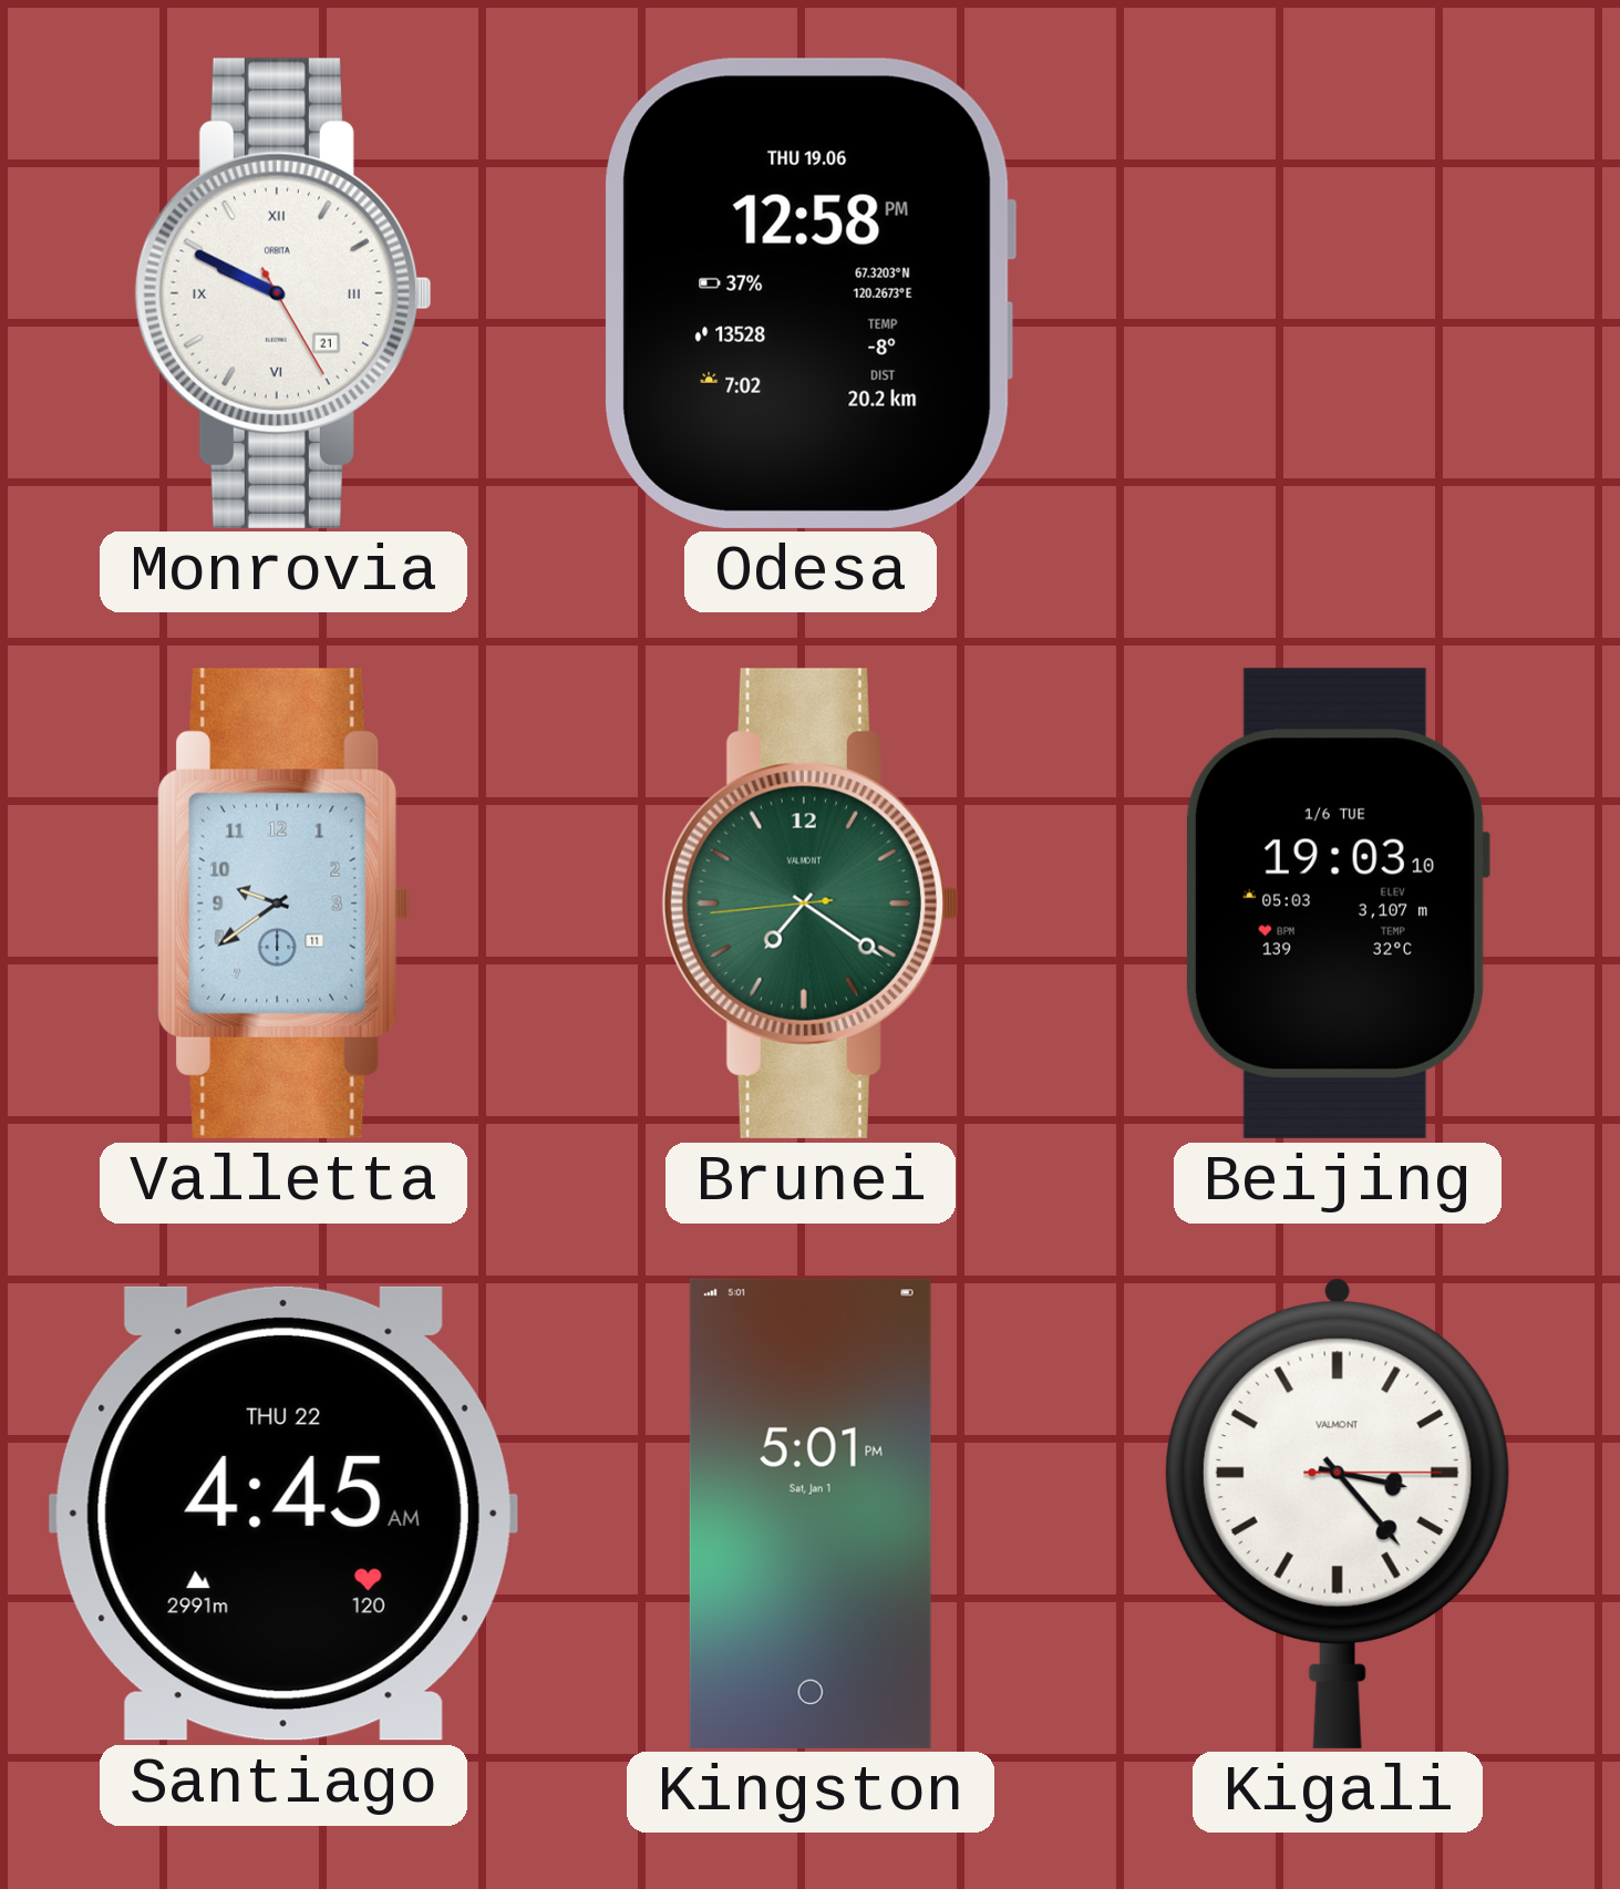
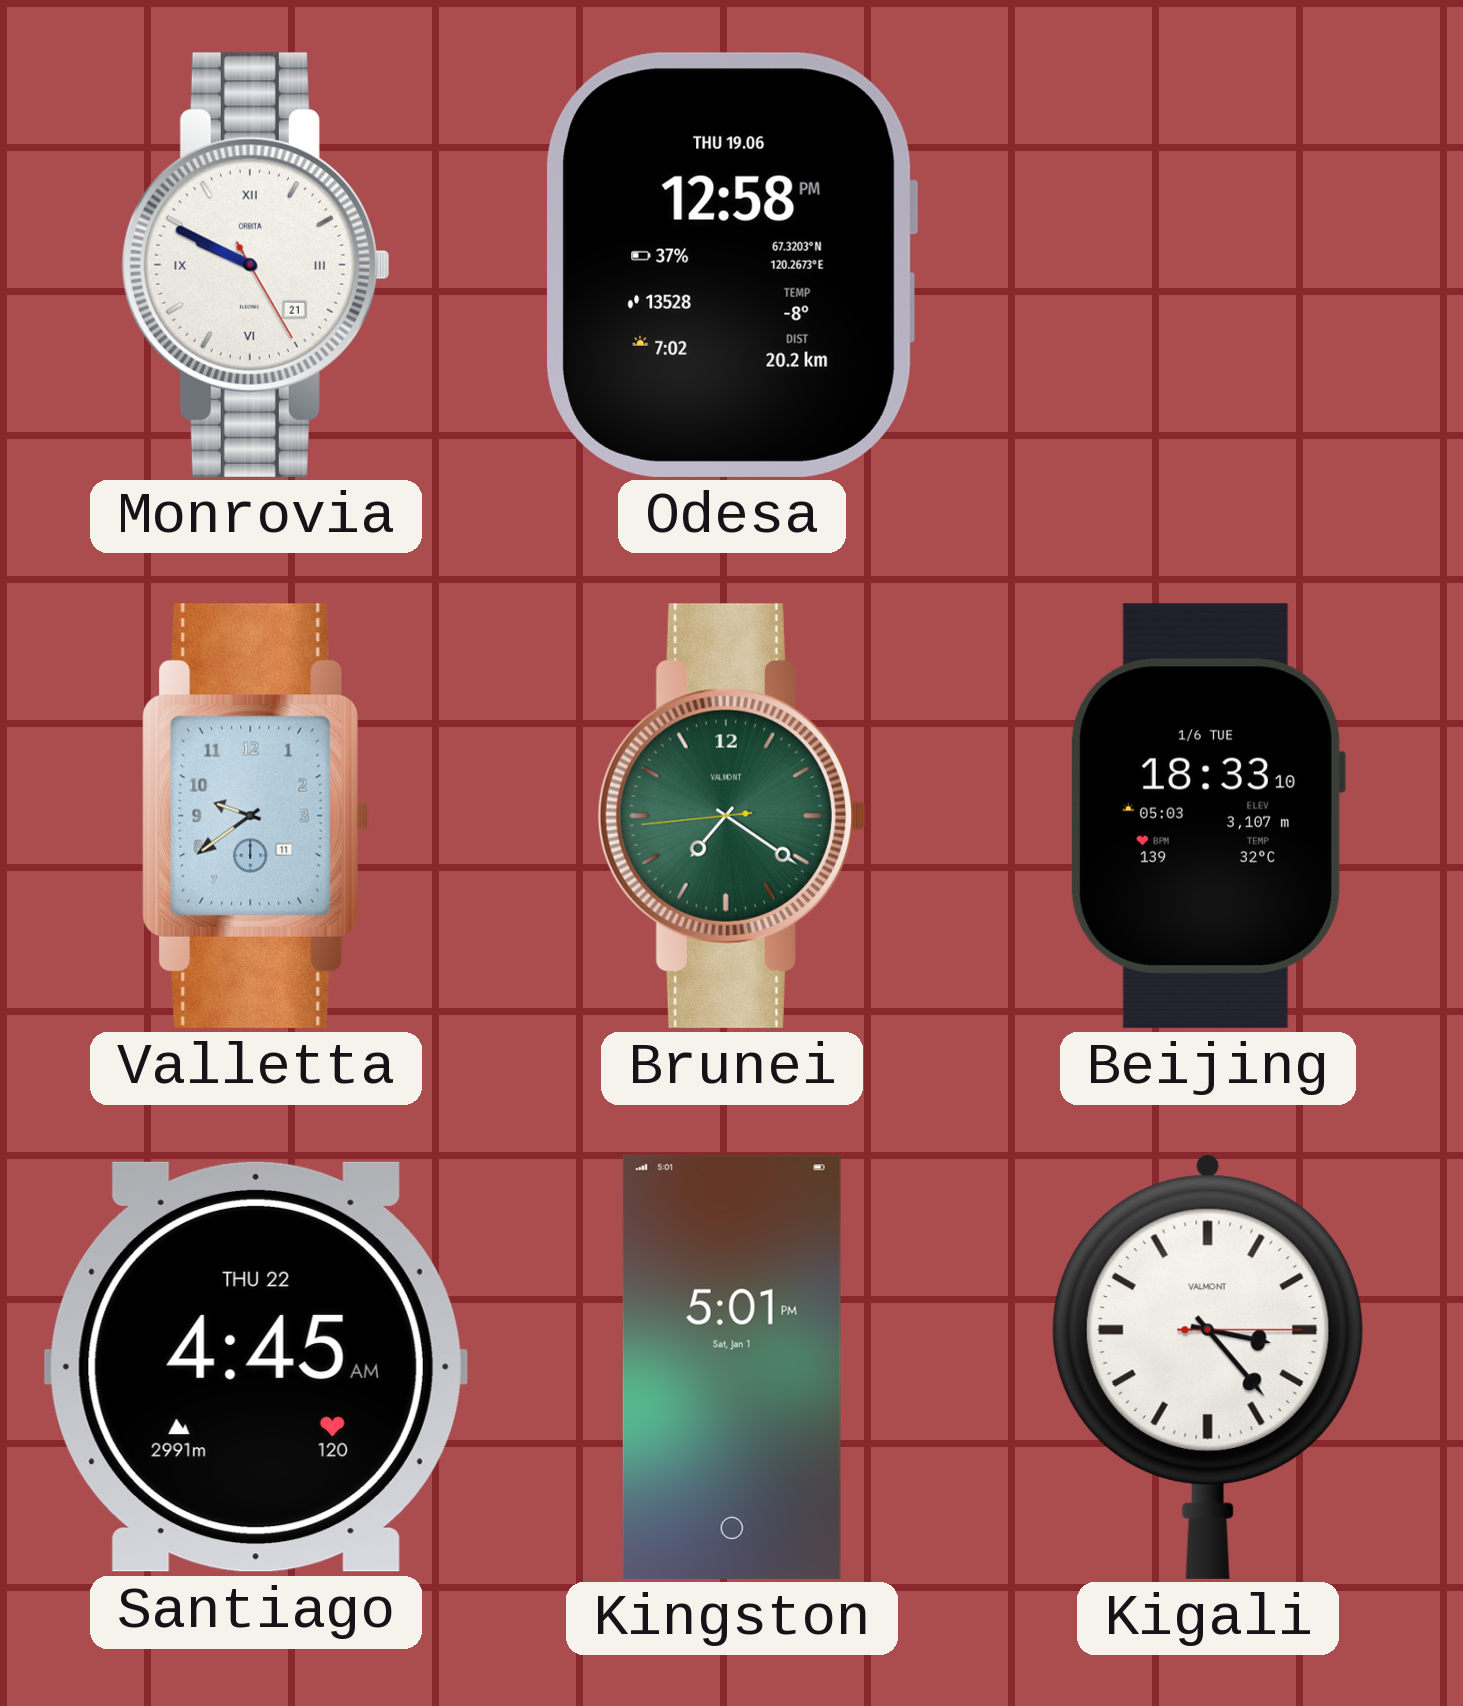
Beijing: 19:03 -> 18:33
